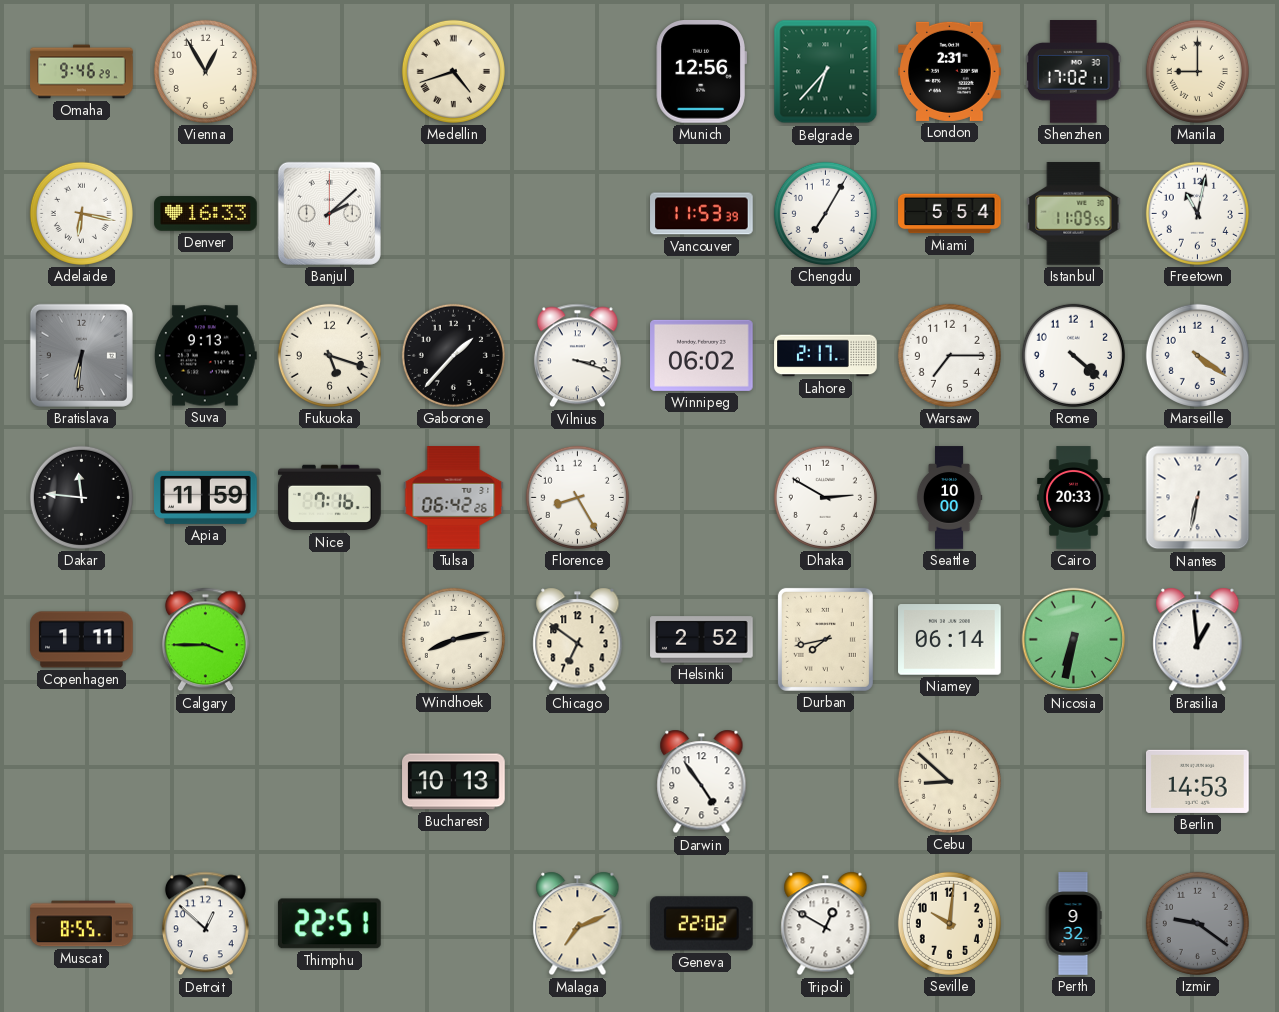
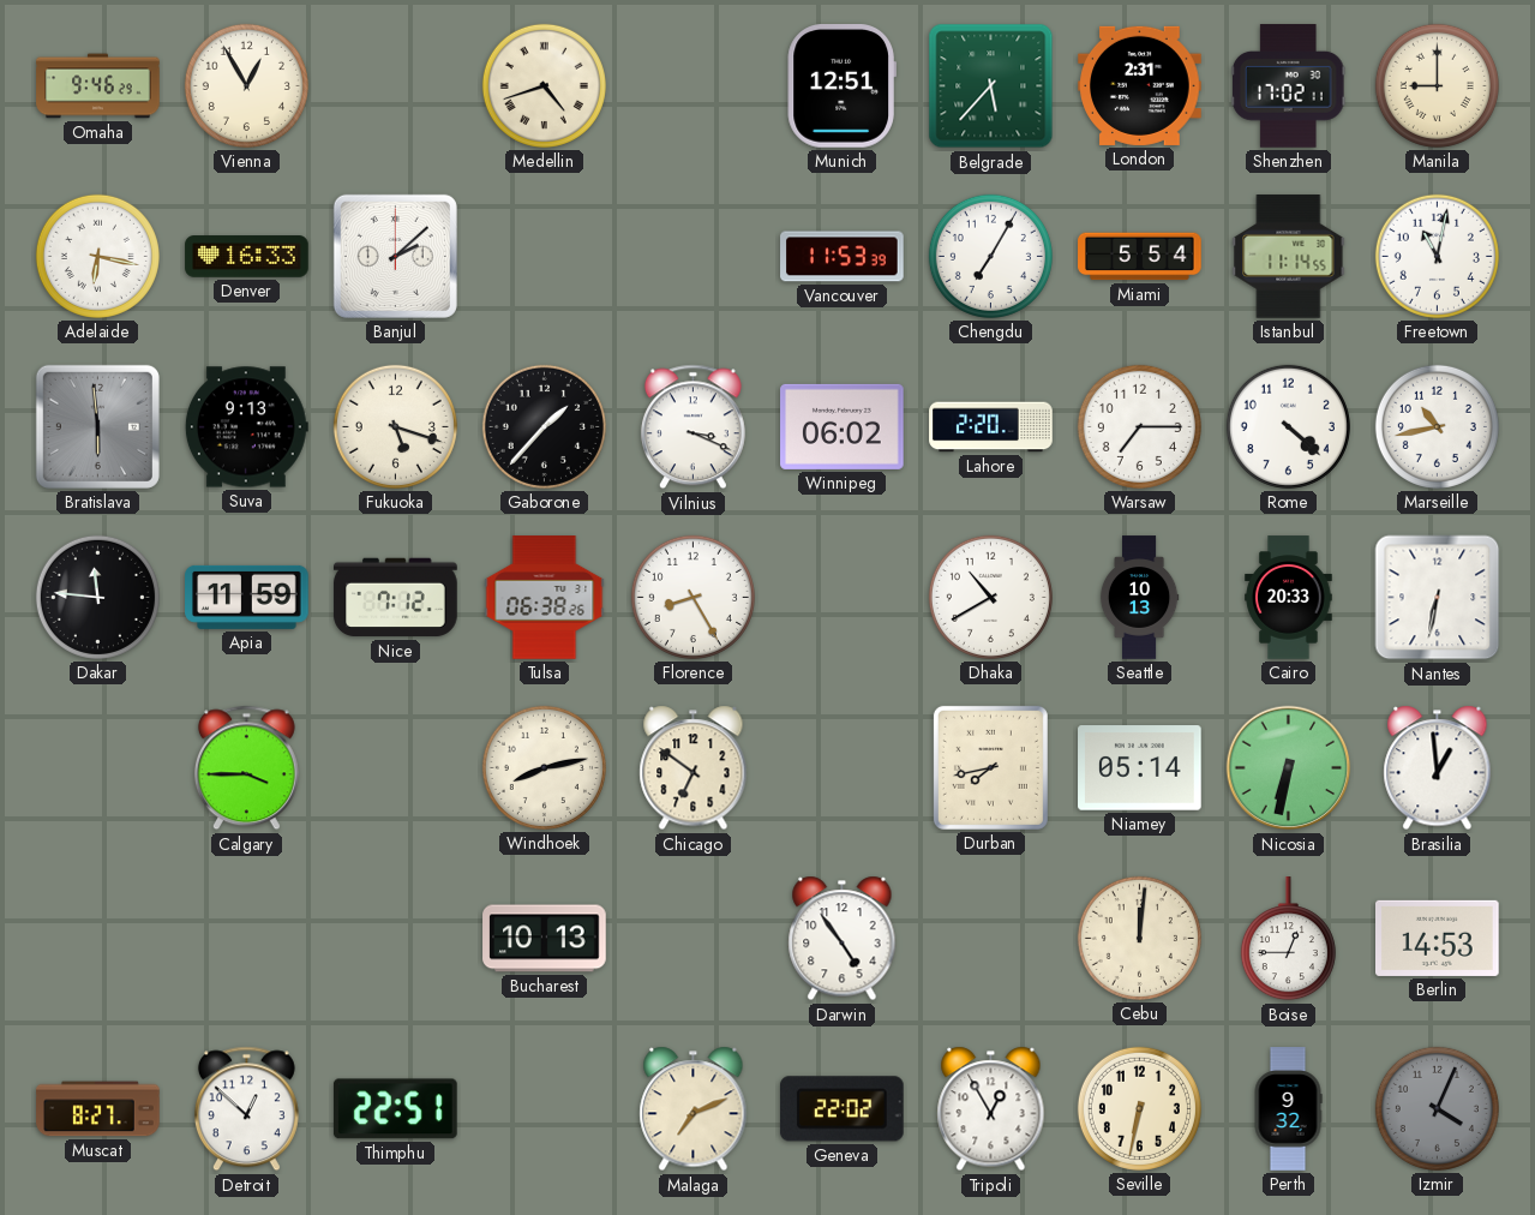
Munich: 12:56 -> 12:51
Belgrade: 6:37 -> 5:37
Istanbul: 11:09 -> 11:14
Bratislava: 6:31 -> 5:59
Vilnius: 3:18 -> 3:19
Lahore: 2:17 -> 2:20
Marseille: 4:21 -> 10:43
Nice: 7:16 -> 7:12
Tulsa: 06:42 -> 06:38
Dhaka: 2:50 -> 10:40
Seattle: 10:00 -> 10:13
Copenhagen: 1:11 -> none
Helsinki: 2:52 -> none
Niamey: 06:14 -> 05:14
Cebu: 8:52 -> 12:01
Boise: none -> 12:45
Muscat: 8:55 -> 8:27
Tripoli: 12:50 -> 12:55
Seville: 10:01 -> 6:32
Izmir: 9:21 -> 4:04
